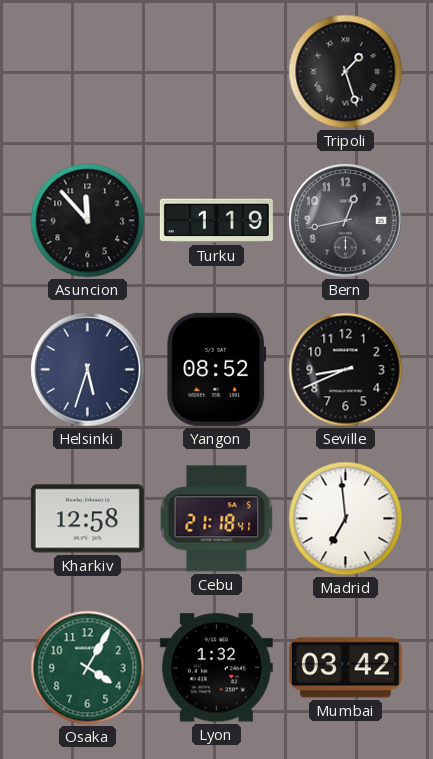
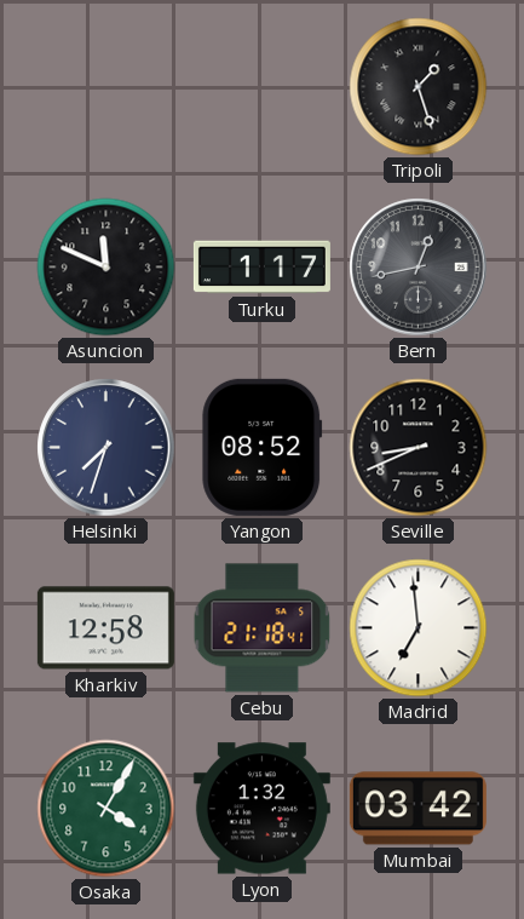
Asuncion: 11:53 -> 11:49
Turku: 1:19 -> 1:17
Helsinki: 5:33 -> 7:33
